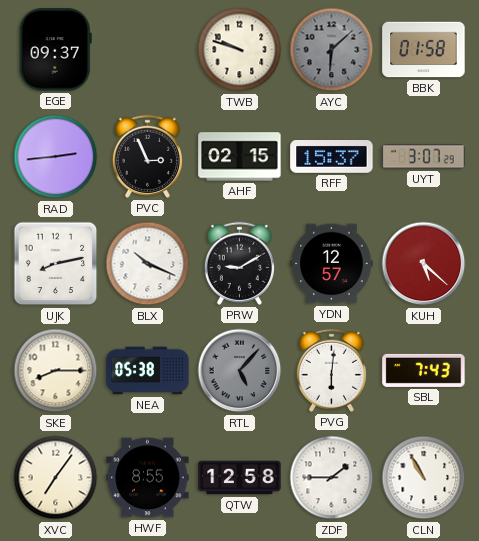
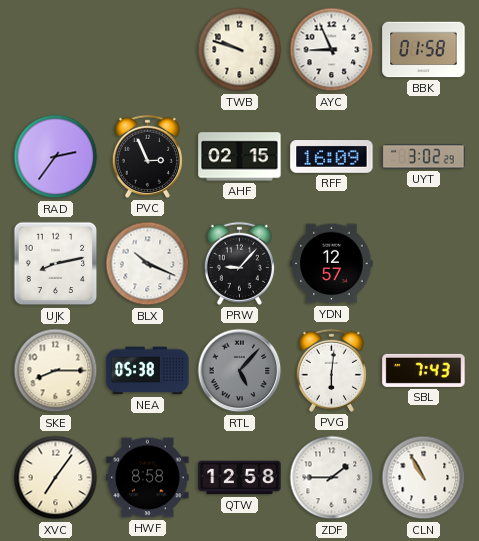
EGE: 09:37 -> none
AYC: 6:08 -> 8:56
AYC dial: grey -> white
RAD: 2:44 -> 2:36
RFF: 15:37 -> 16:09
UYT: 3:07 -> 3:02
PRW: 9:10 -> 9:07
KUH: 5:22 -> none
HWF: 8:55 -> 8:58
